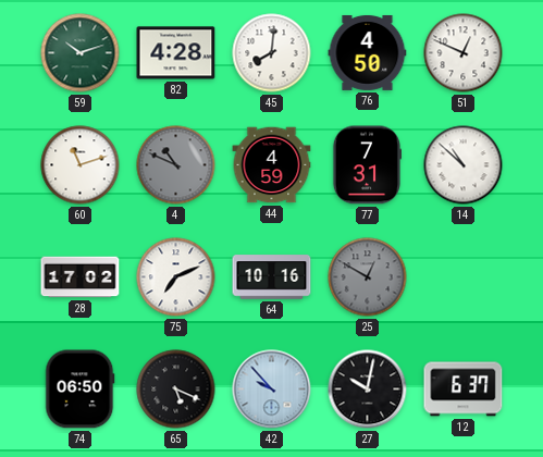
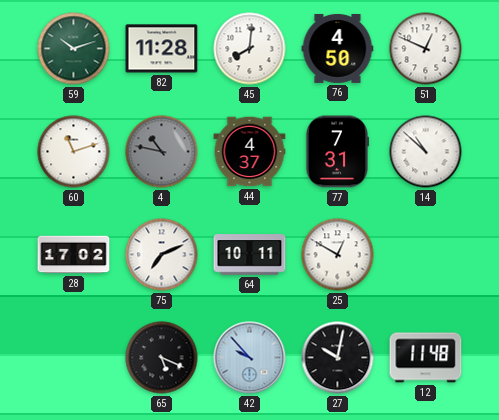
82: 4:28 -> 11:28
4: 10:49 -> 10:47
44: 4:59 -> 4:37
64: 10:16 -> 10:11
25 dial: grey -> white
74: 06:50 -> none
12: 6:37 -> 11:48
